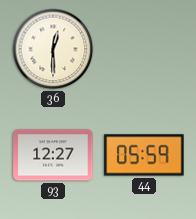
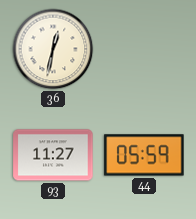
36: 12:30 -> 12:32
93: 12:27 -> 11:27
